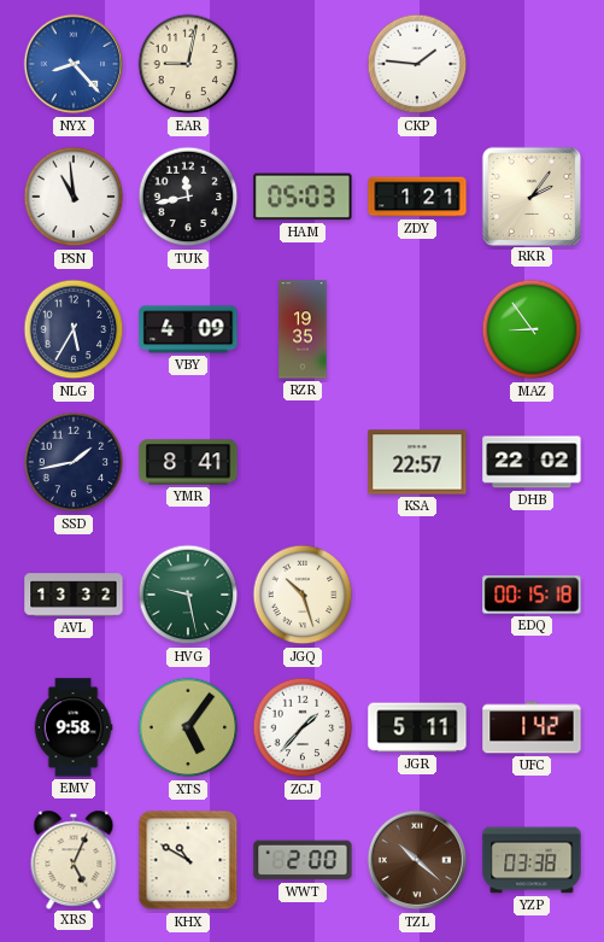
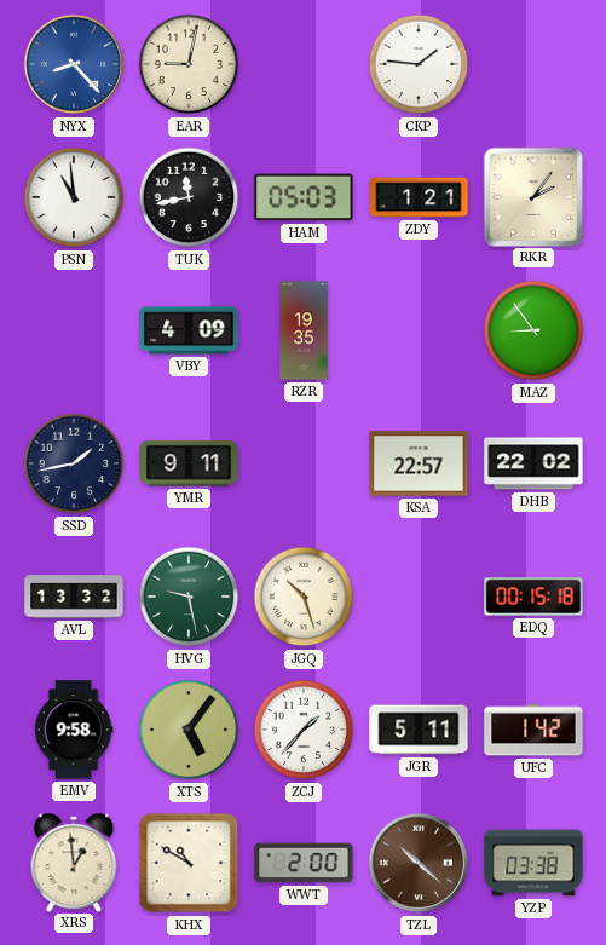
NLG: 5:35 -> none
YMR: 8:41 -> 9:11
XRS: 5:04 -> 12:59
